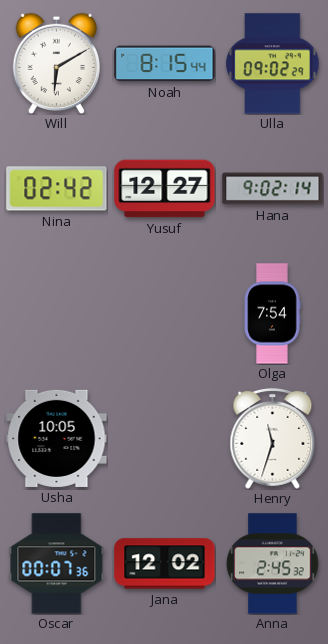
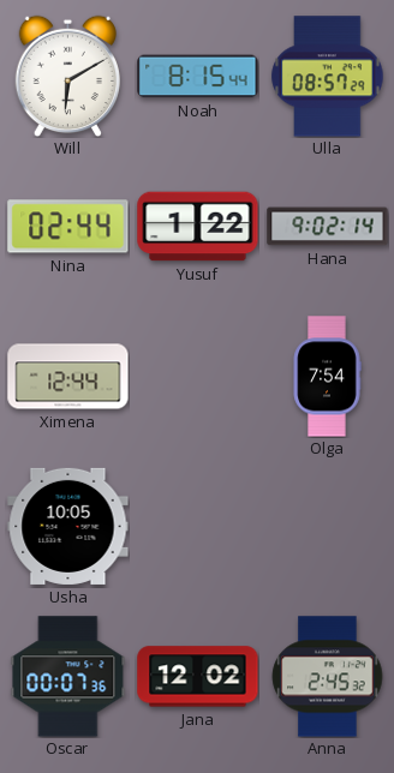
Ulla: 09:02 -> 08:57
Nina: 02:42 -> 02:44
Yusuf: 12:27 -> 1:22
Ximena: none -> 12:44
Henry: 11:33 -> none
